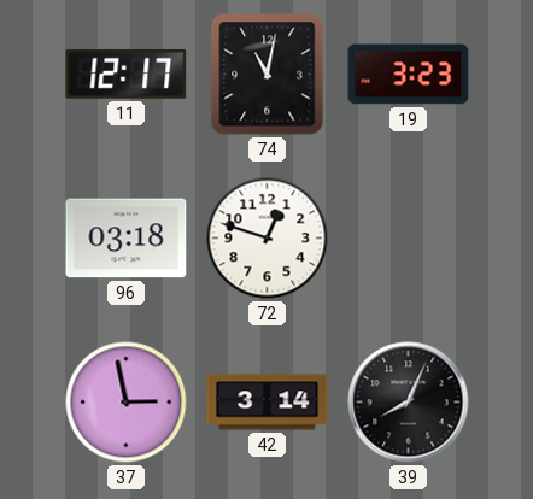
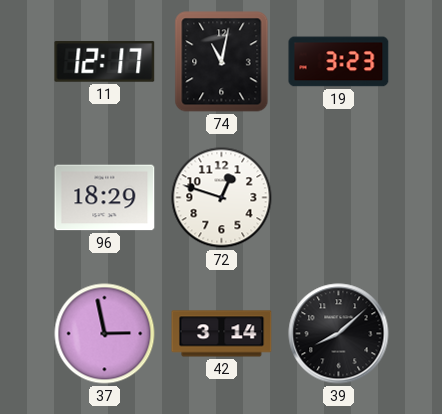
96: 03:18 -> 18:29
39: 8:04 -> 8:08
